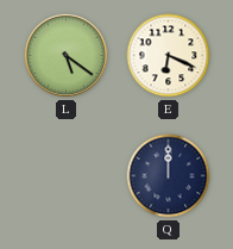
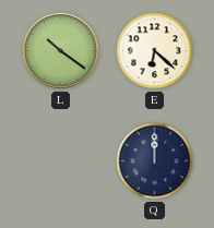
L: 5:21 -> 10:21
E: 6:19 -> 6:22
